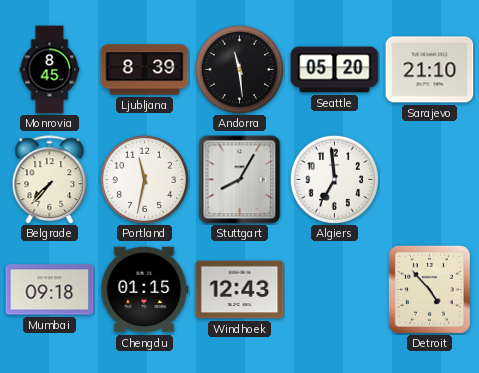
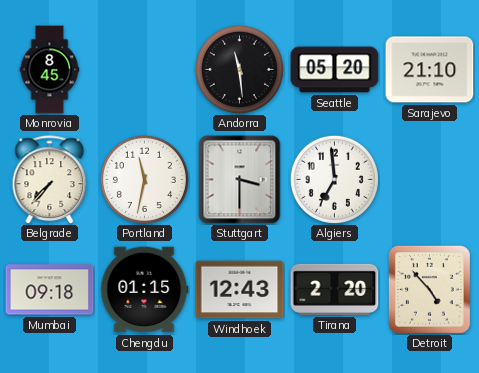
Ljubljana: 8:39 -> none
Stuttgart: 8:05 -> 3:30
Tirana: none -> 2:20
